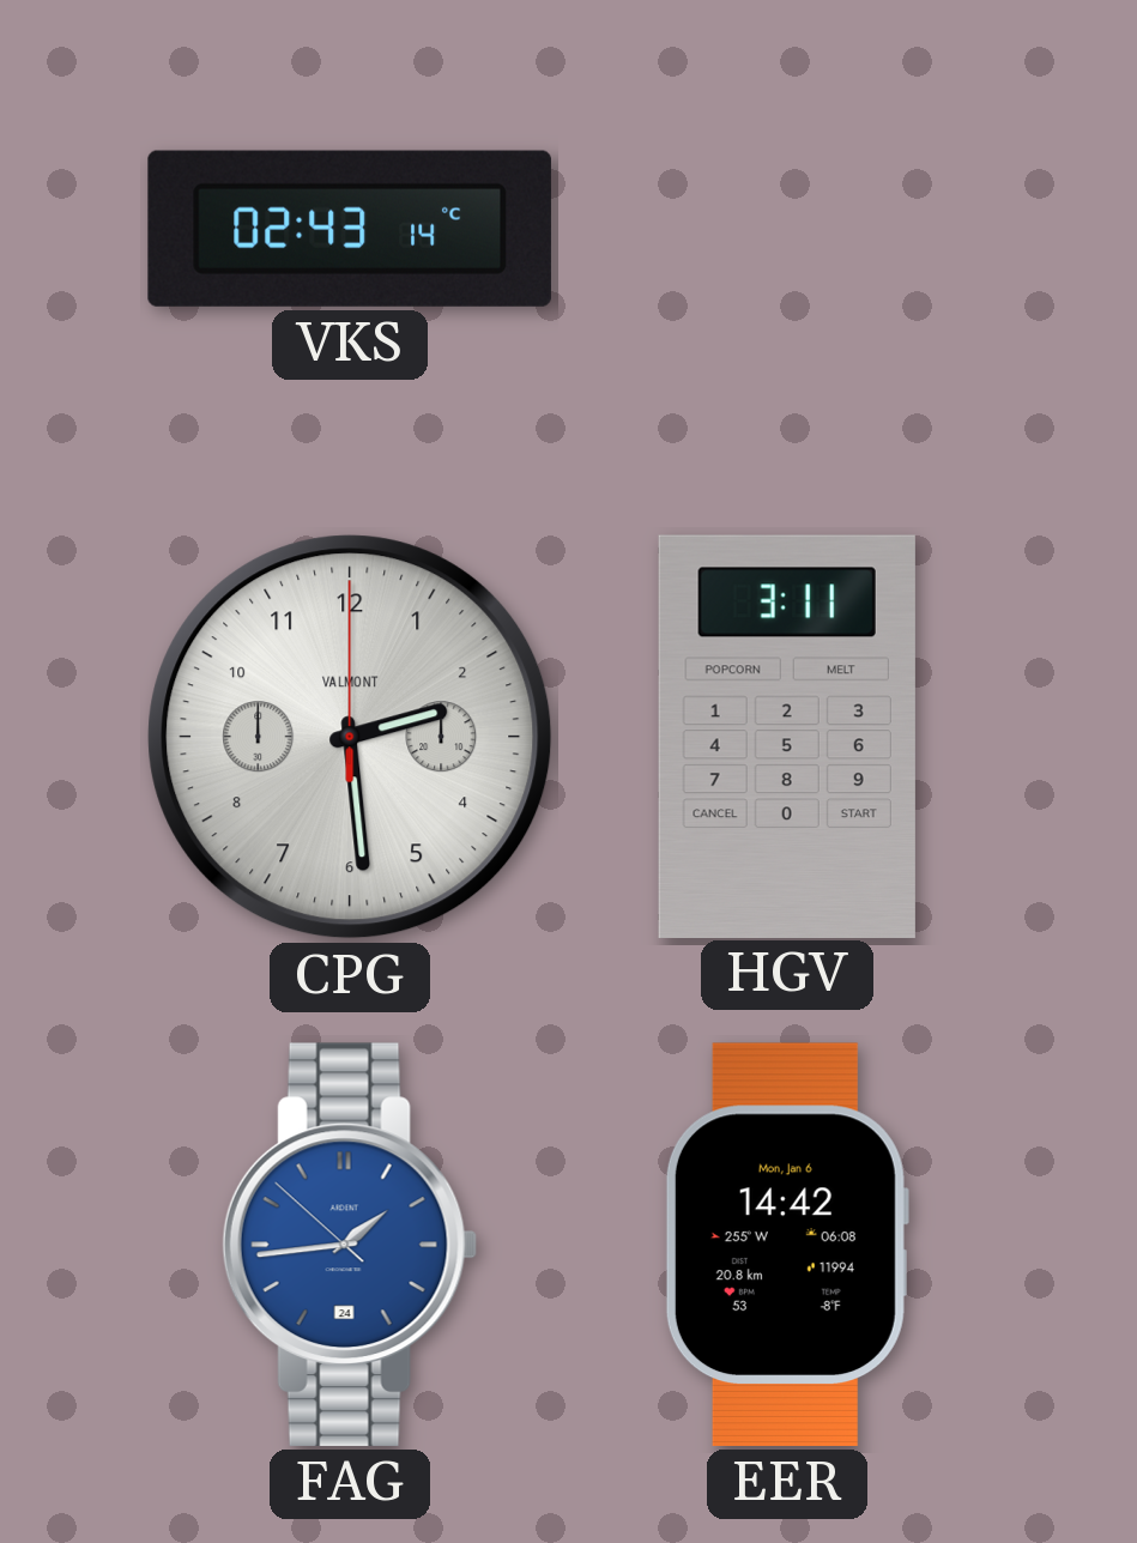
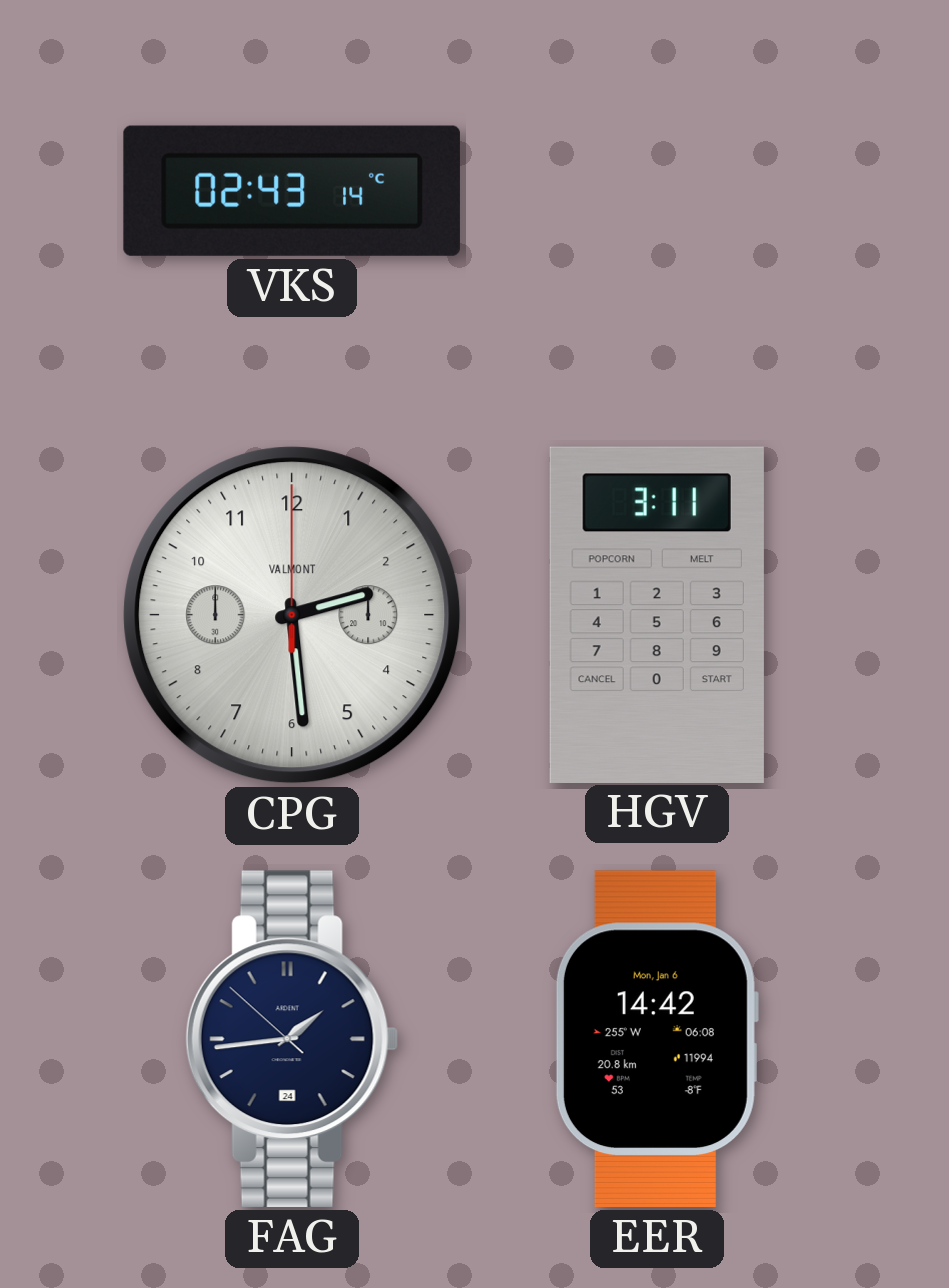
FAG dial: blue -> navy
